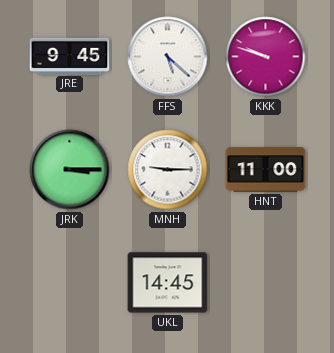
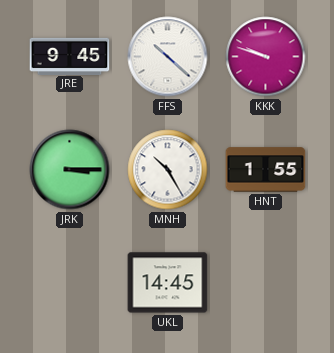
FFS: 5:22 -> 10:22
MNH: 9:15 -> 10:25
HNT: 11:00 -> 1:55
